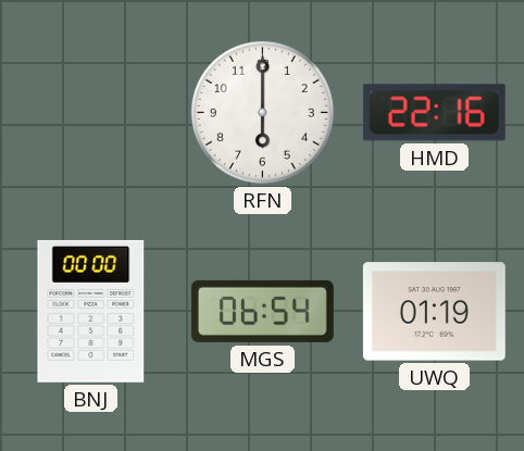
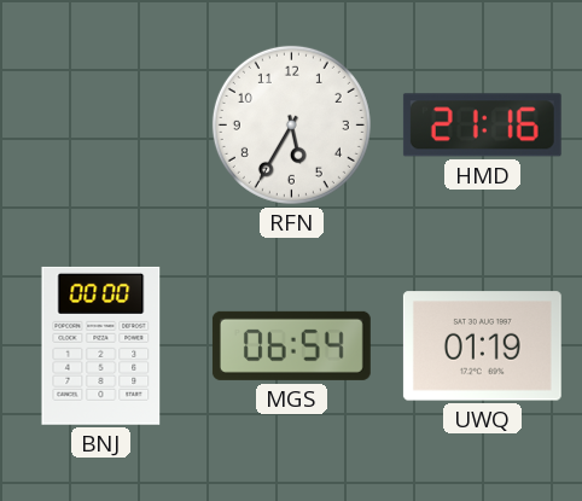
RFN: 6:00 -> 5:35
HMD: 22:16 -> 21:16
